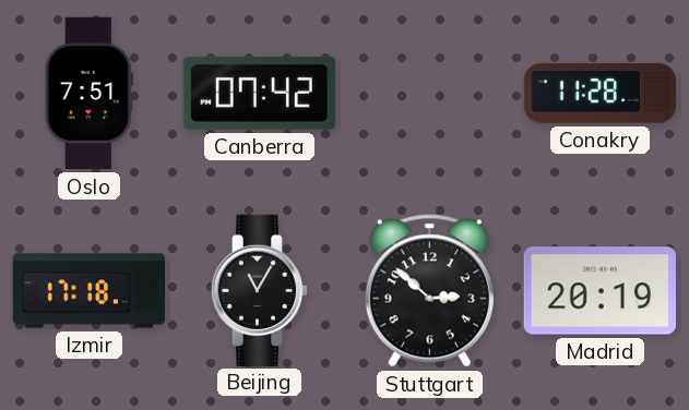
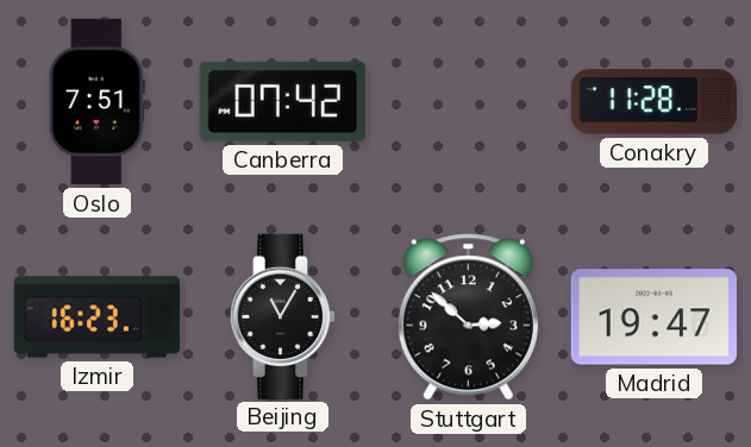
Izmir: 17:18 -> 16:23
Madrid: 20:19 -> 19:47
